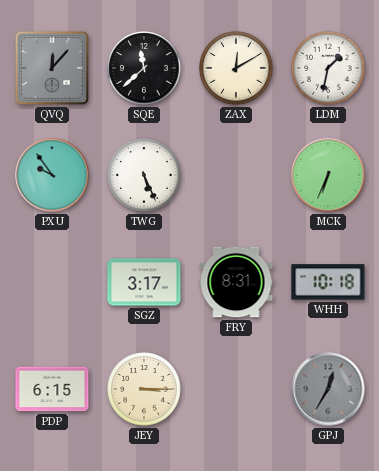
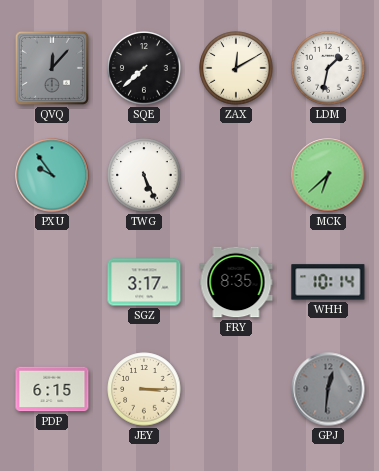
SQE: 11:38 -> 7:38
MCK: 6:34 -> 6:38
FRY: 8:31 -> 8:35
WHH: 10:18 -> 10:14
GPJ: 12:35 -> 12:31
